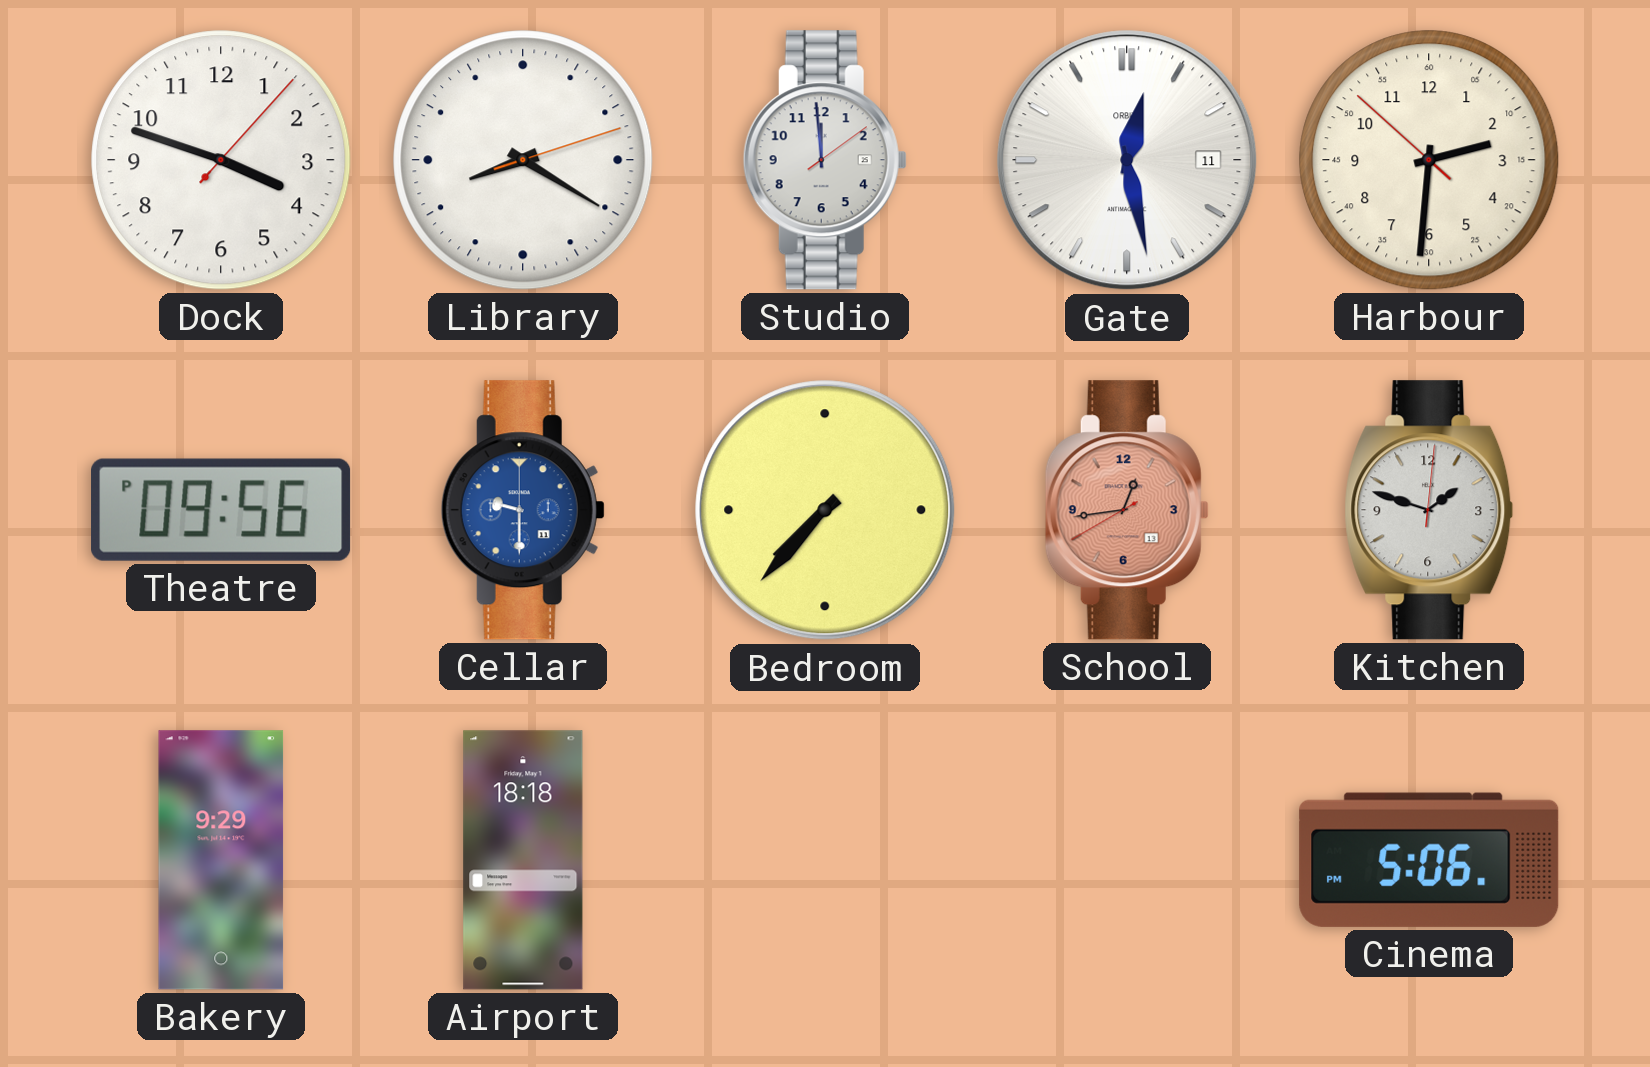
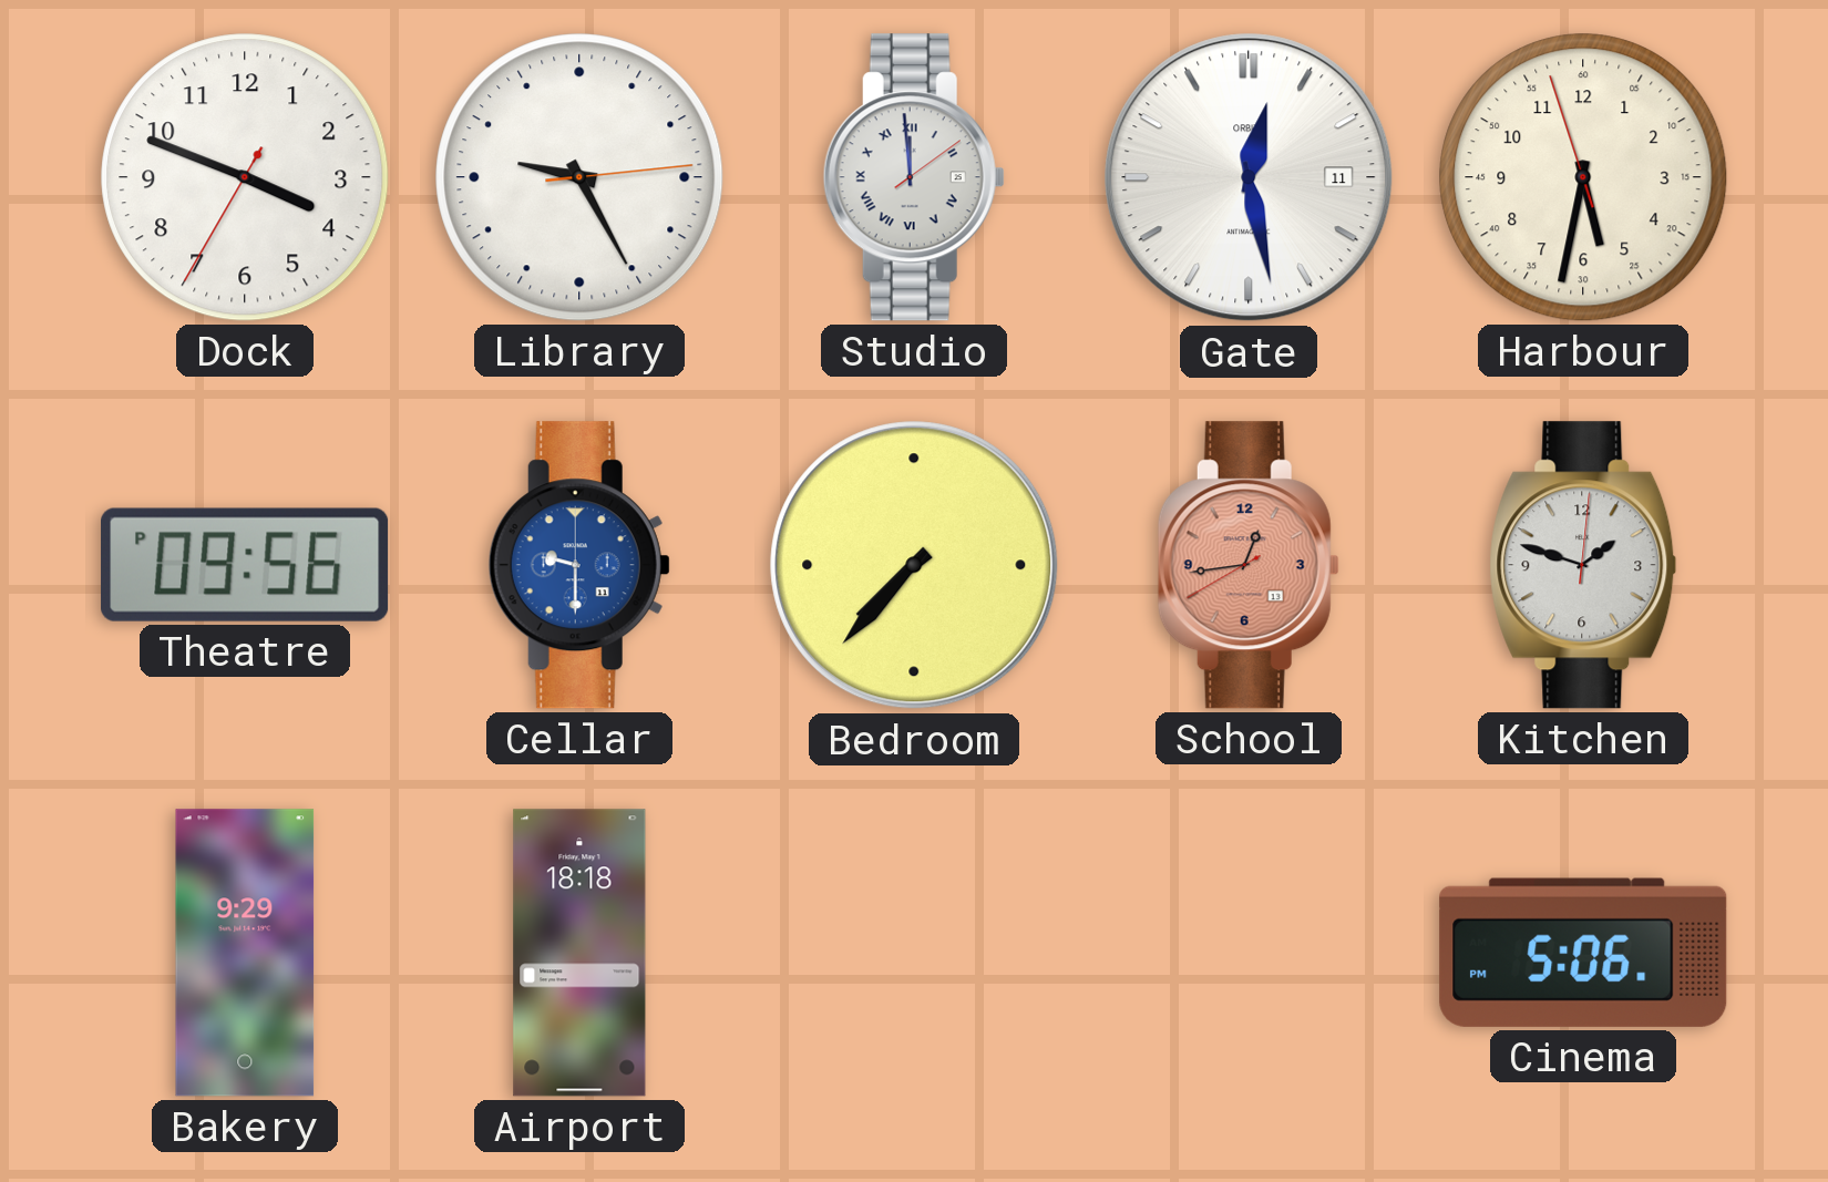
Dock: 3:48:07 -> 3:48:35
Library: 8:20 -> 9:25
Studio numerals: Arabic -> Roman
Harbour: 2:30 -> 5:31
